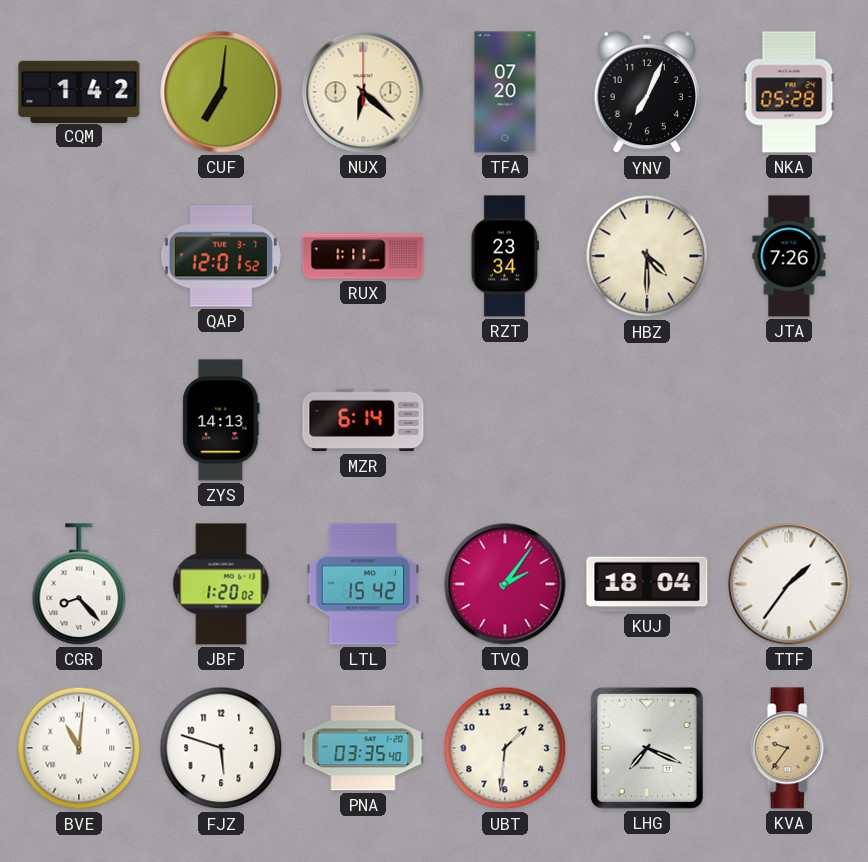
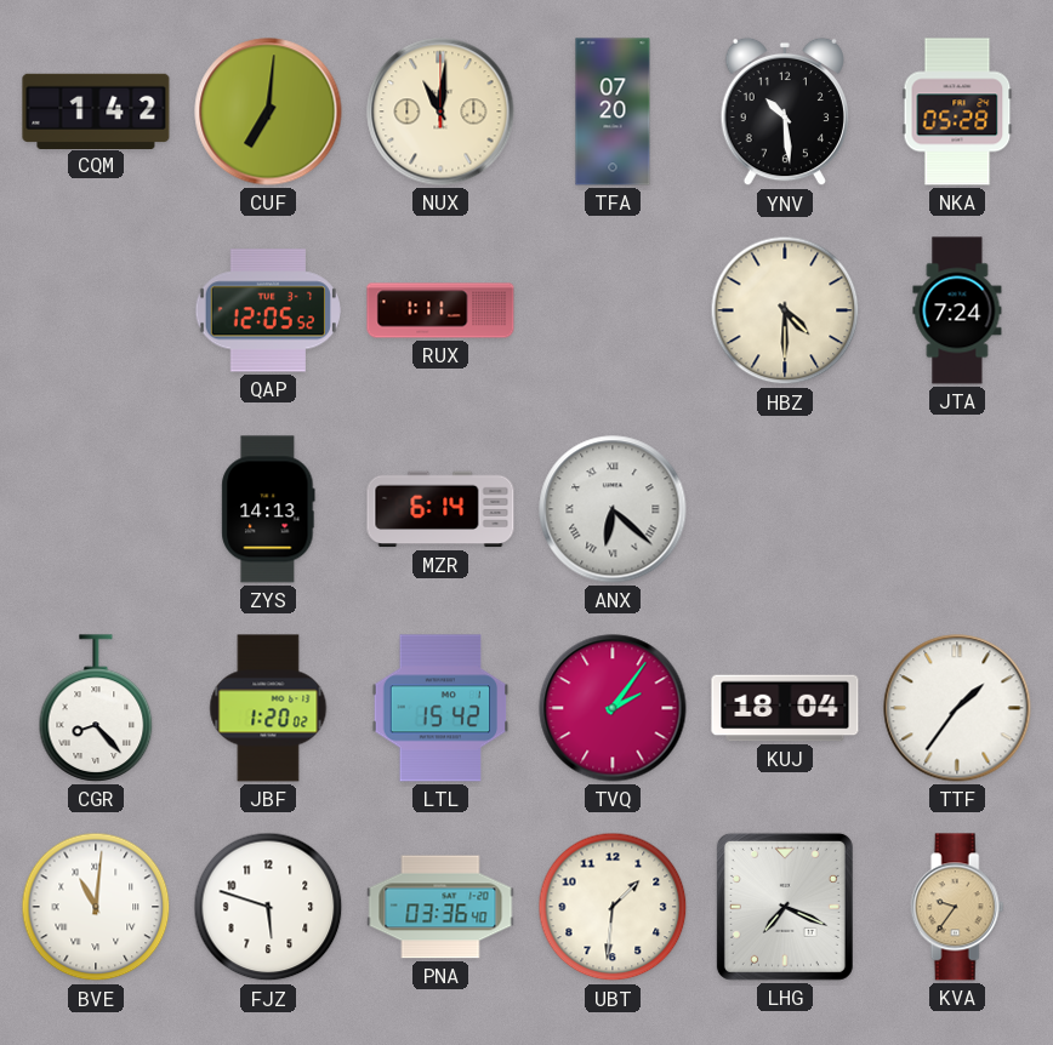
NUX: 6:22 -> 11:01
YNV: 7:04 -> 10:29
QAP: 12:01 -> 12:05
RZT: 23:34 -> none
JTA: 7:26 -> 7:24
ANX: none -> 6:22
PNA: 03:35 -> 03:36
